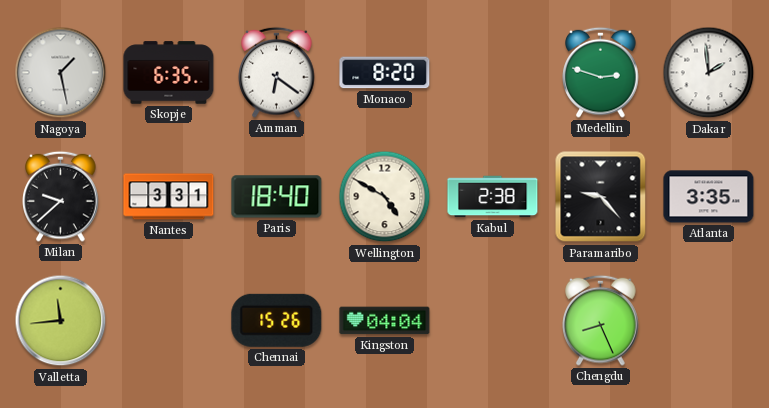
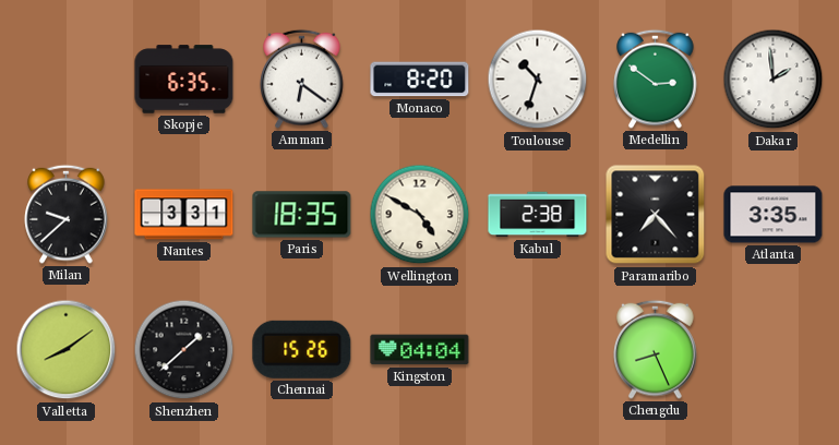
Nagoya: 1:28 -> none
Toulouse: none -> 10:33
Medellin: 2:48 -> 2:51
Paris: 18:40 -> 18:35
Paramaribo: 9:23 -> 7:23
Valletta: 11:44 -> 8:09
Shenzhen: none -> 1:38
